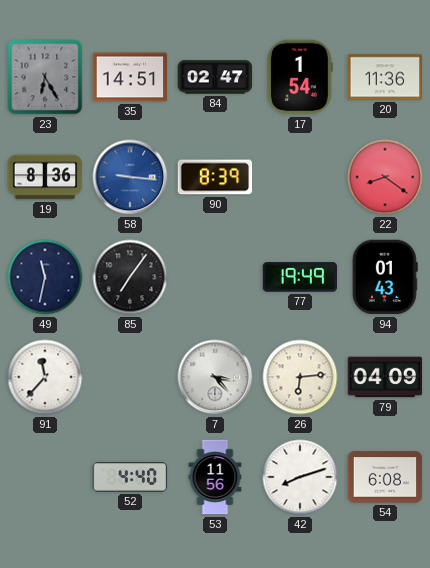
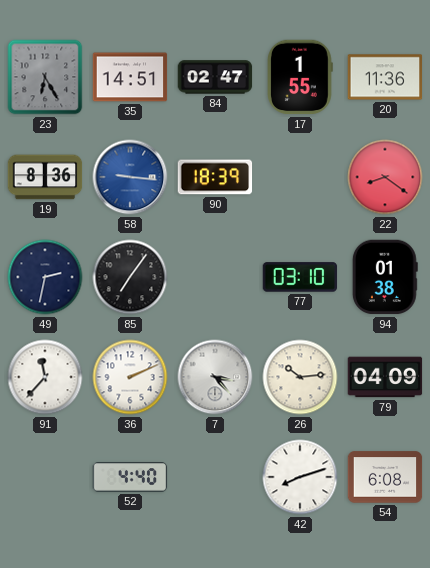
17: 1:54 -> 1:55
90: 8:39 -> 18:39
49: 11:32 -> 2:32
77: 19:49 -> 03:10
94: 01:43 -> 01:38
36: none -> 2:11
26: 6:14 -> 10:14
53: 11:56 -> none
